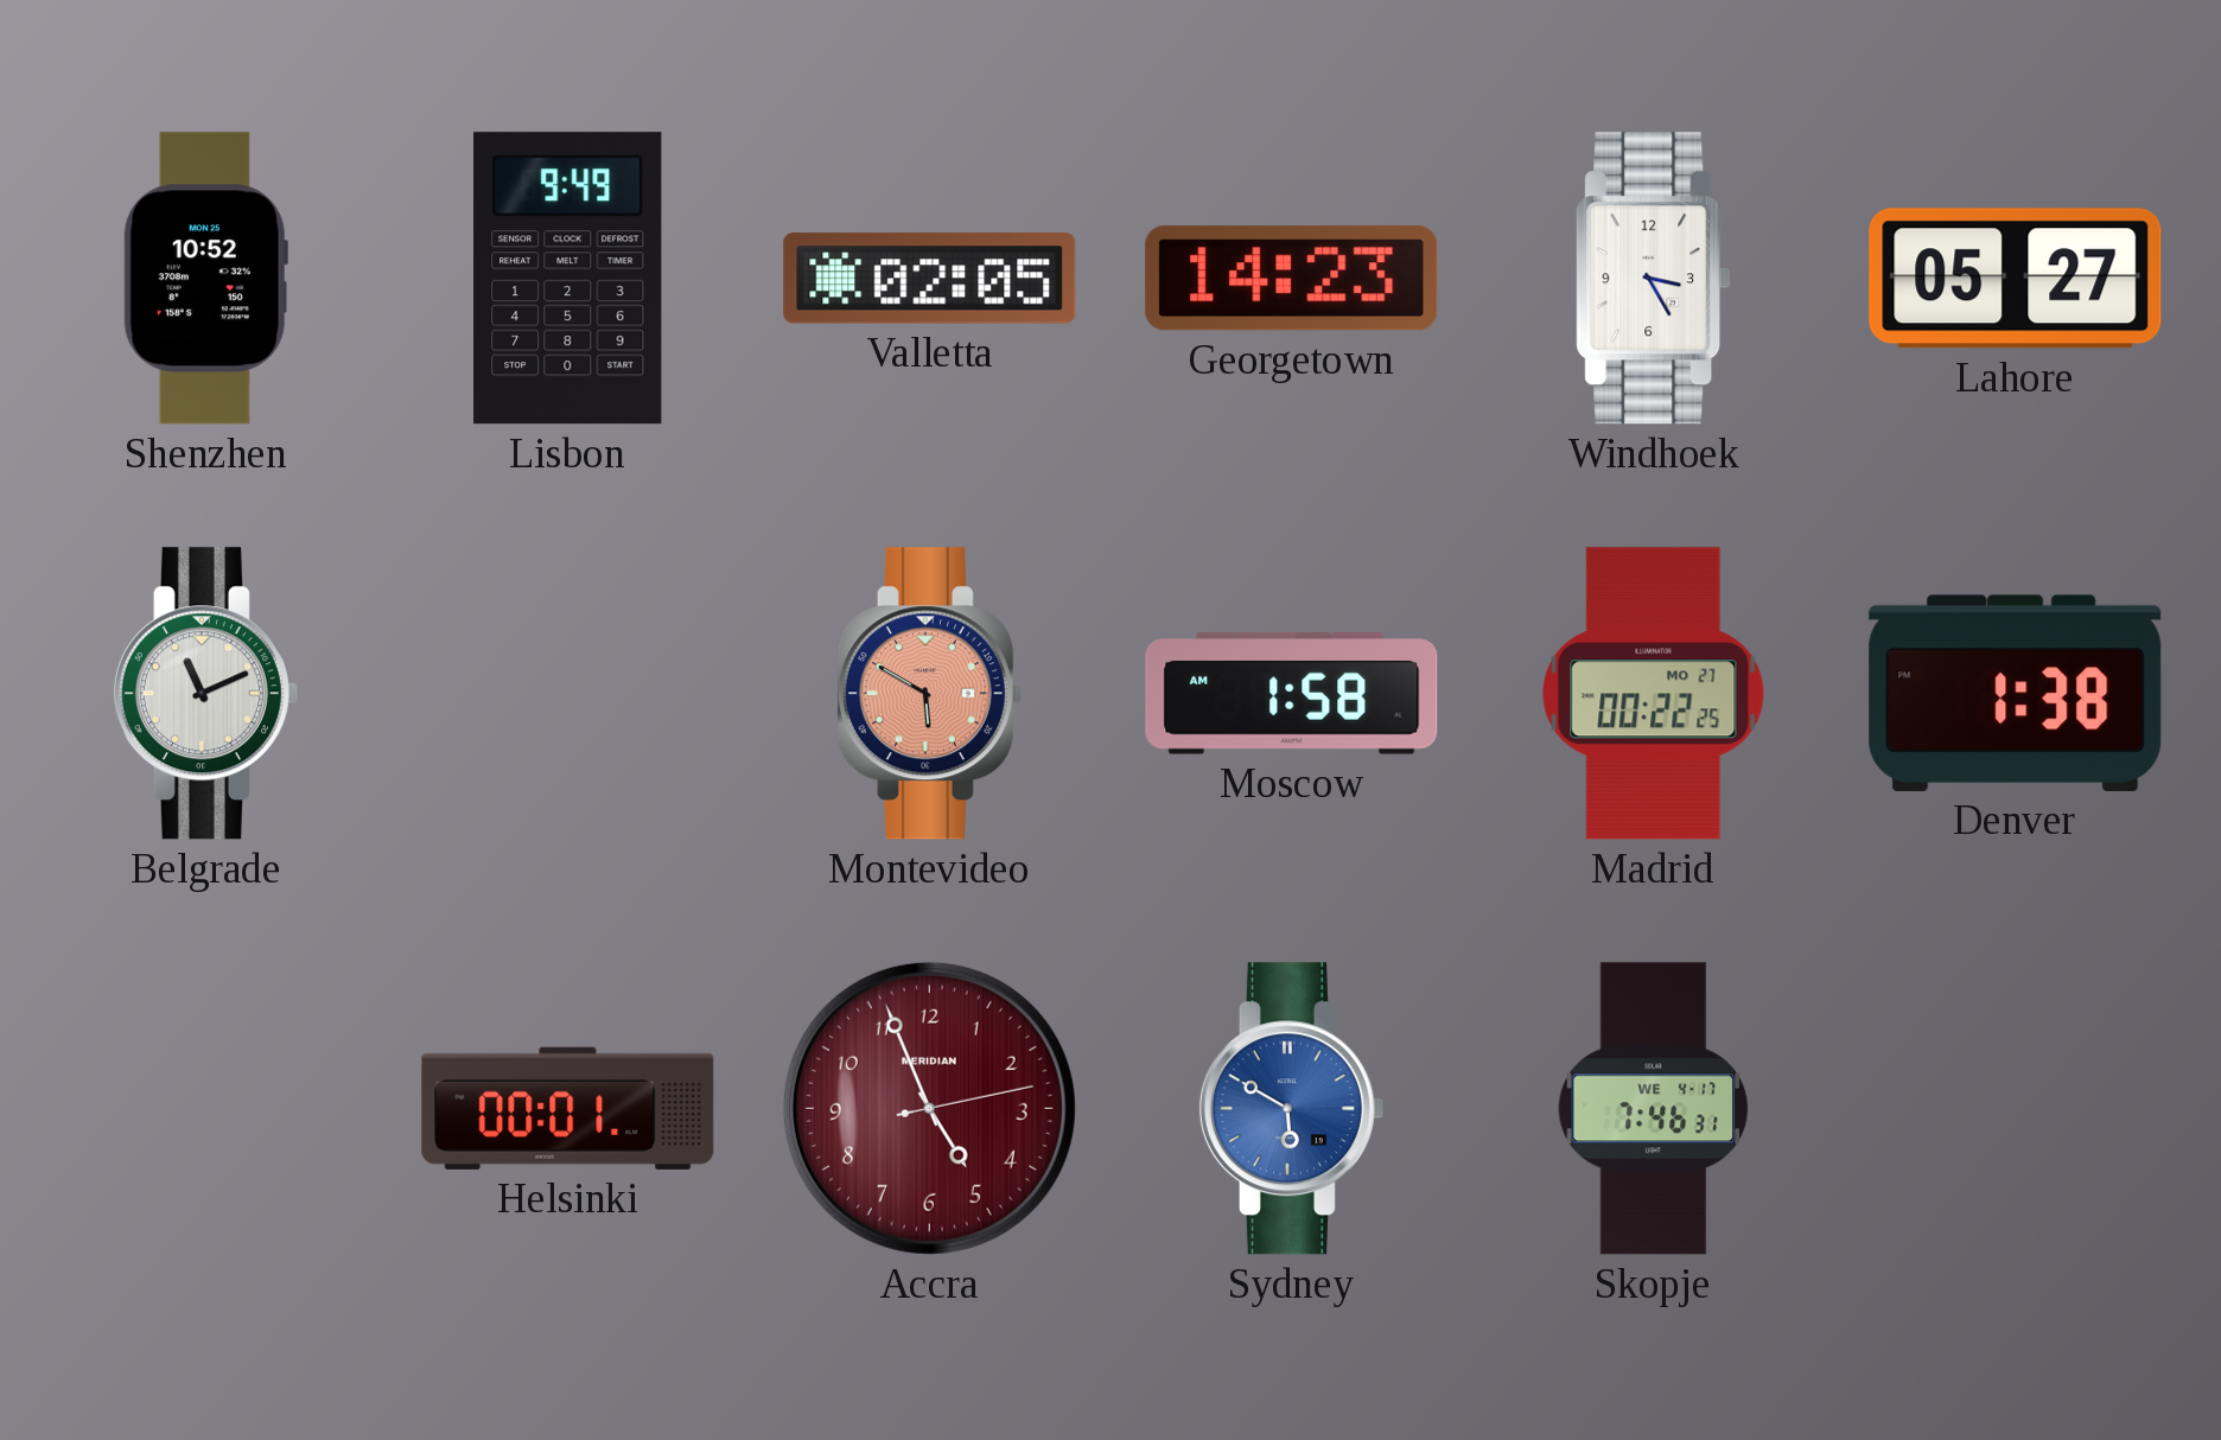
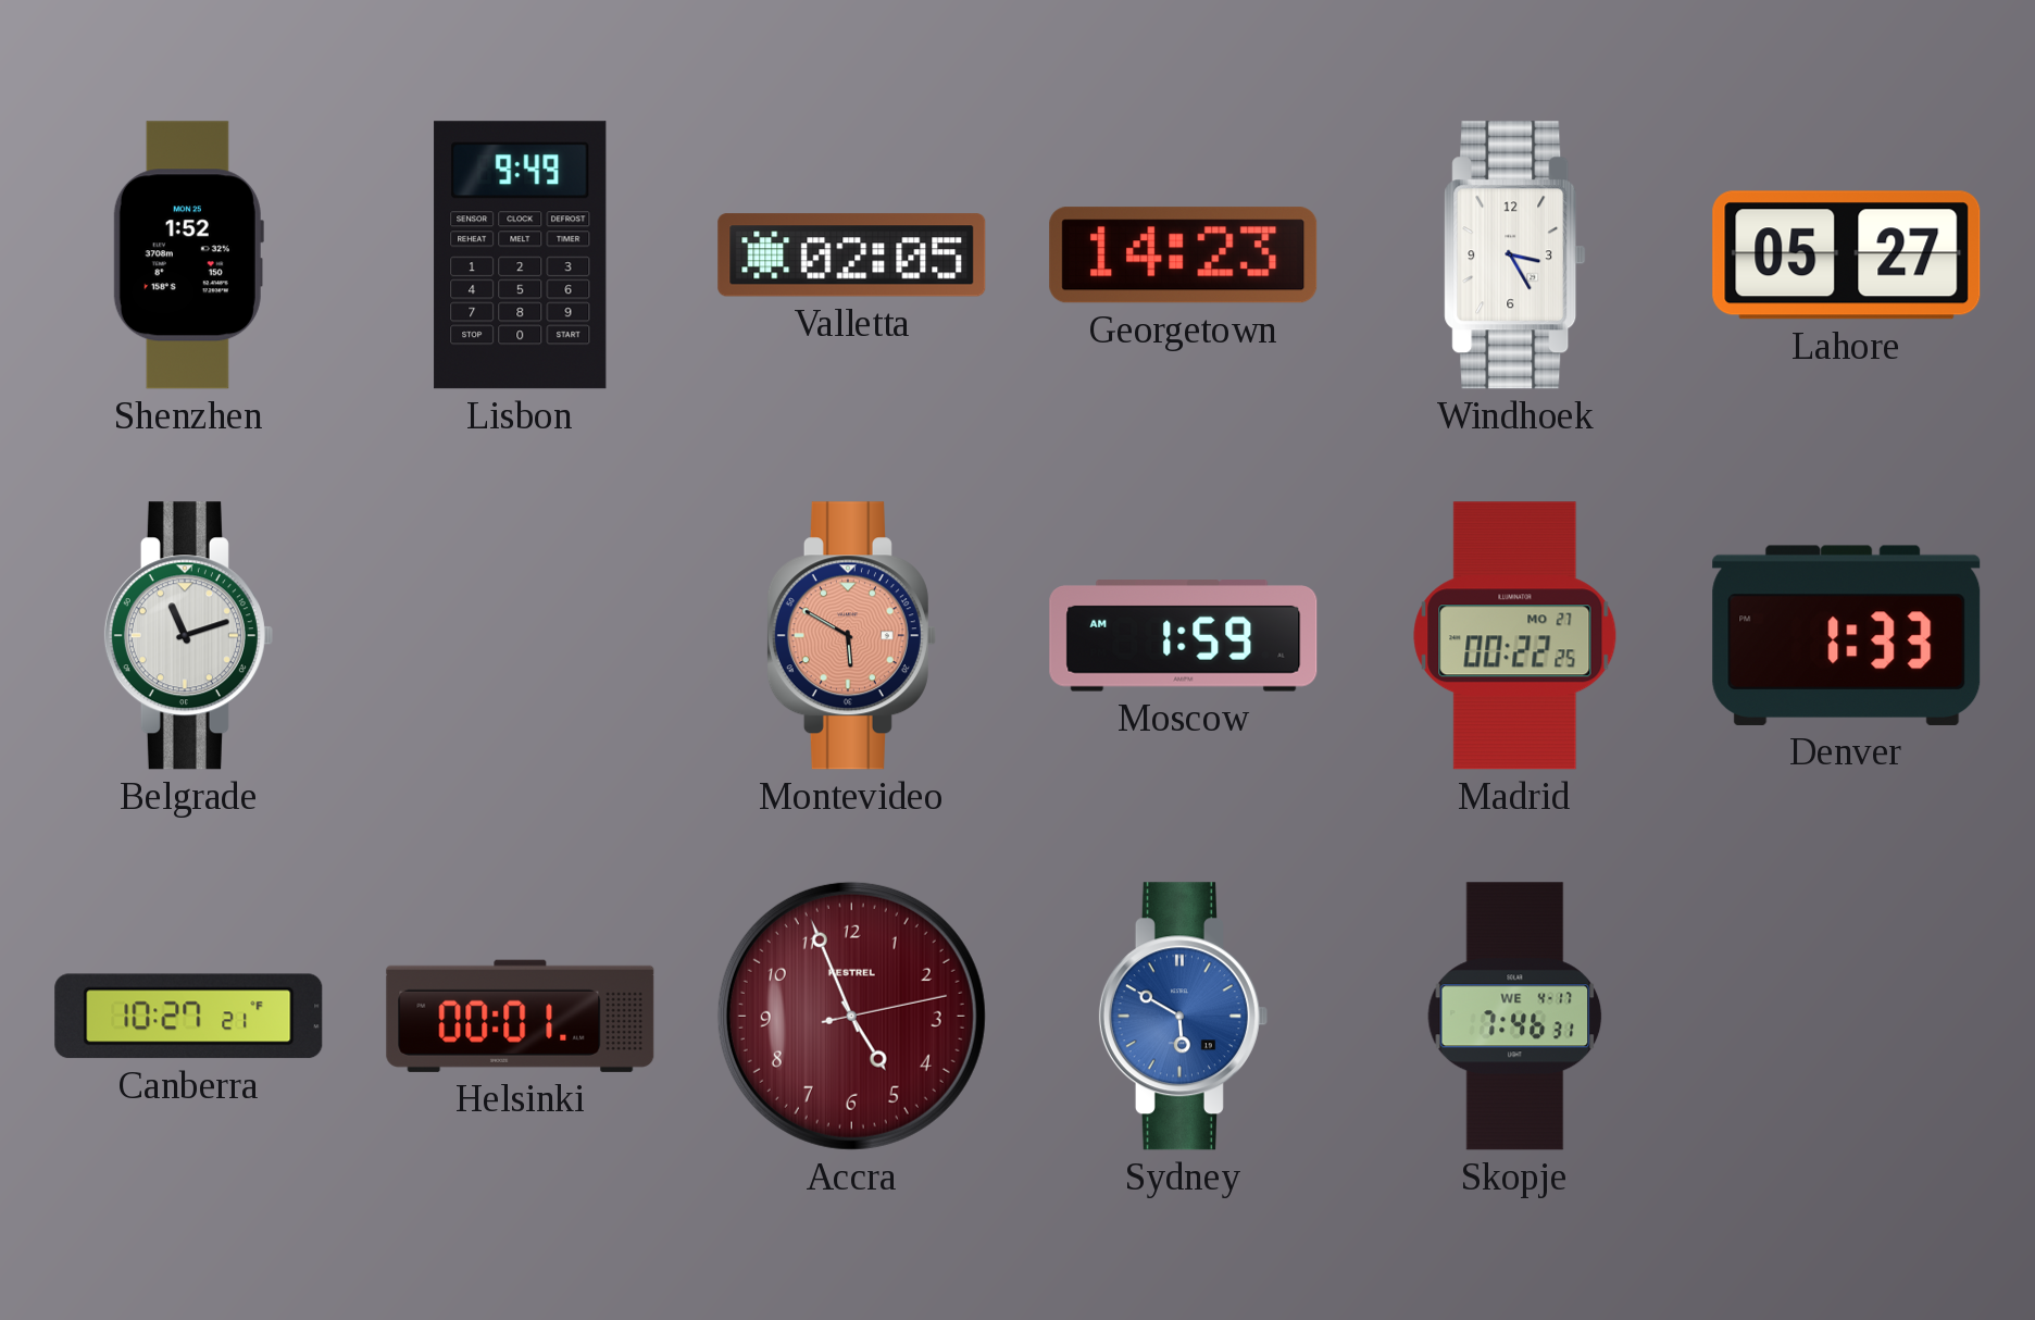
Shenzhen: 10:52 -> 1:52
Belgrade: 11:11 -> 11:12
Moscow: 1:58 -> 1:59
Denver: 1:38 -> 1:33
Canberra: none -> 10:27
Accra brand: MERIDIAN -> KESTREL
